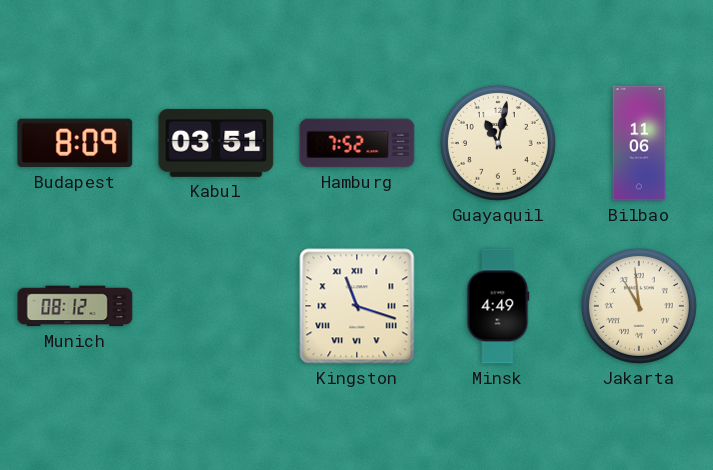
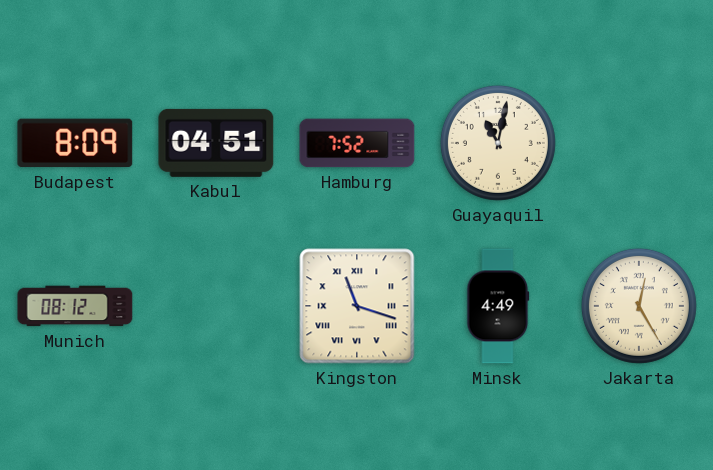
Kabul: 03:51 -> 04:51
Bilbao: 11:06 -> none
Jakarta: 10:59 -> 12:25
